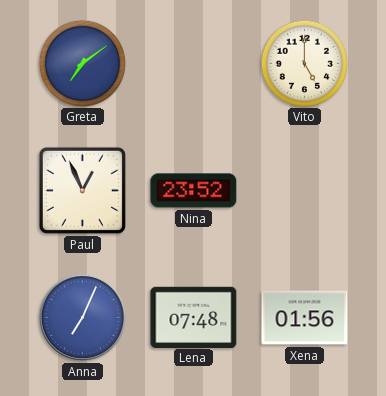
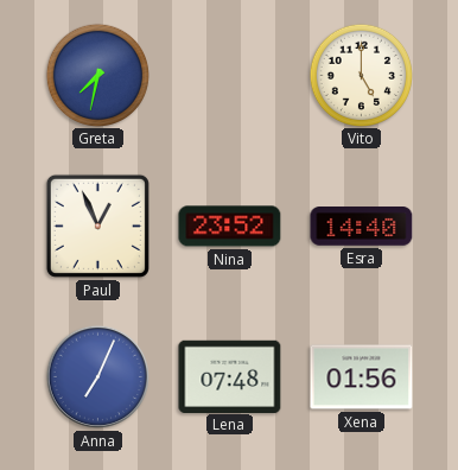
Greta: 7:09 -> 7:32
Esra: none -> 14:40
